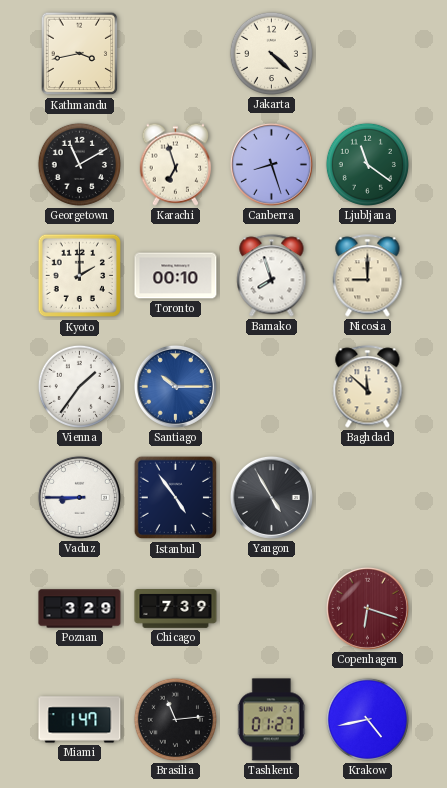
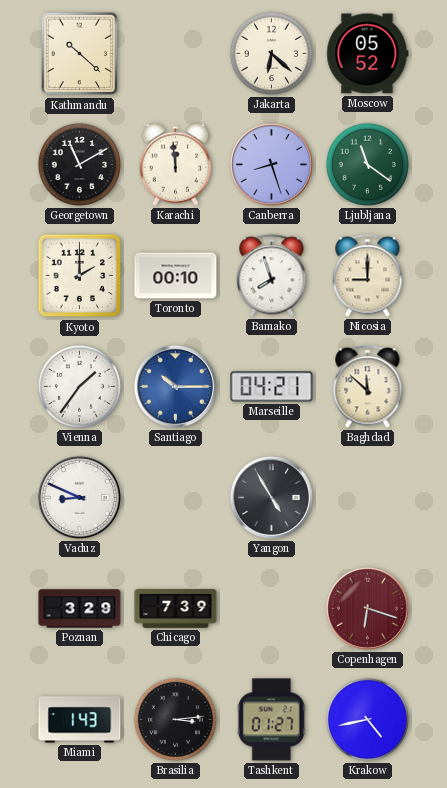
Kathmandu: 3:43 -> 10:22
Jakarta: 4:22 -> 6:22
Moscow: none -> 05:52
Karachi: 6:57 -> 11:59
Marseille: none -> 04:21
Vaduz: 8:45 -> 8:49
Istanbul: 4:54 -> none
Miami: 1:47 -> 1:43
Brasilia: 11:14 -> 3:14
